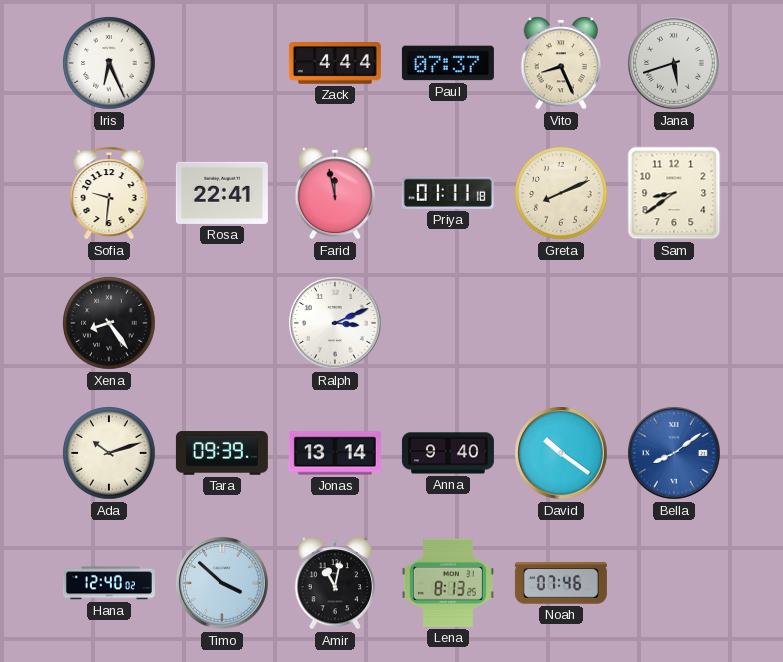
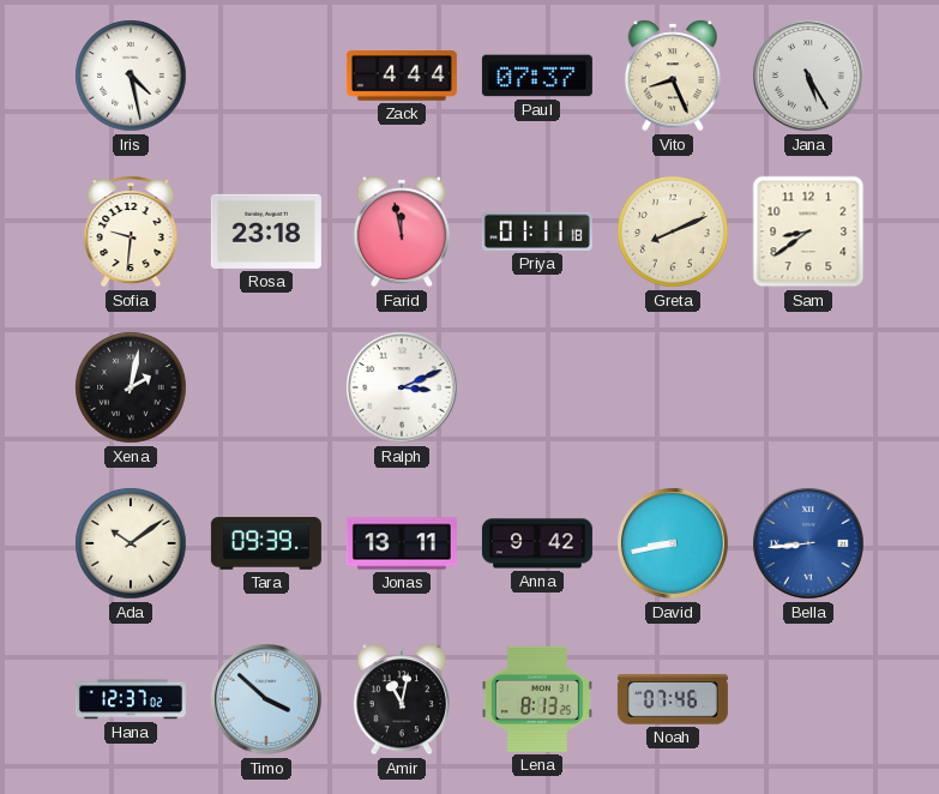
Iris: 6:26 -> 4:28
Jana: 5:42 -> 5:25
Rosa: 22:41 -> 23:18
Xena: 8:24 -> 2:02
Ada: 10:12 -> 10:09
Jonas: 13:14 -> 13:11
Anna: 9:40 -> 9:42
David: 10:21 -> 8:43
Bella: 8:09 -> 8:44
Hana: 12:40 -> 12:37
